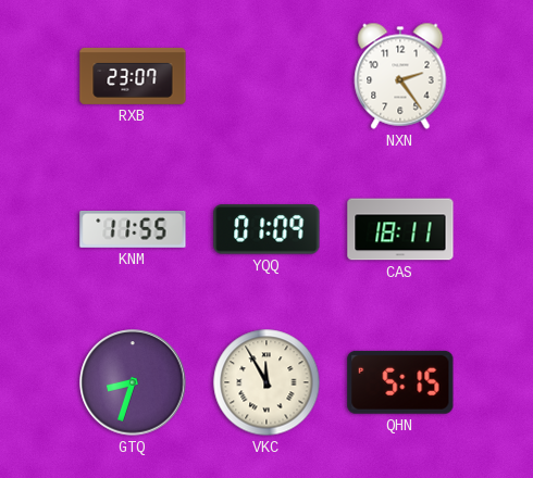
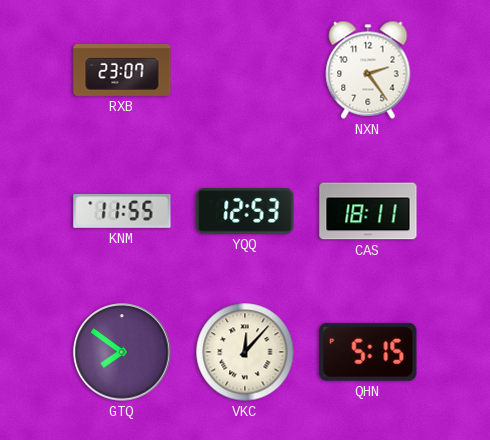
YQQ: 01:09 -> 12:53
GTQ: 8:33 -> 7:51
VKC: 11:55 -> 12:07
